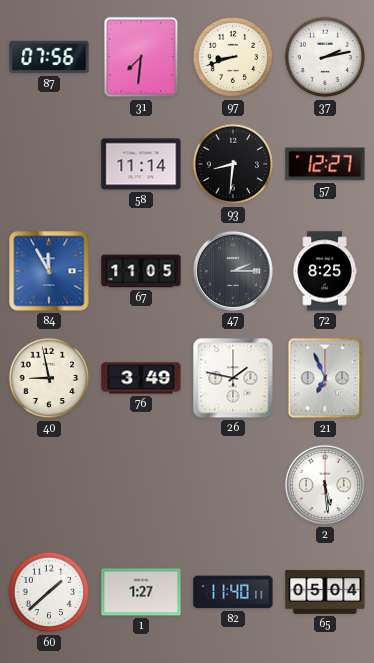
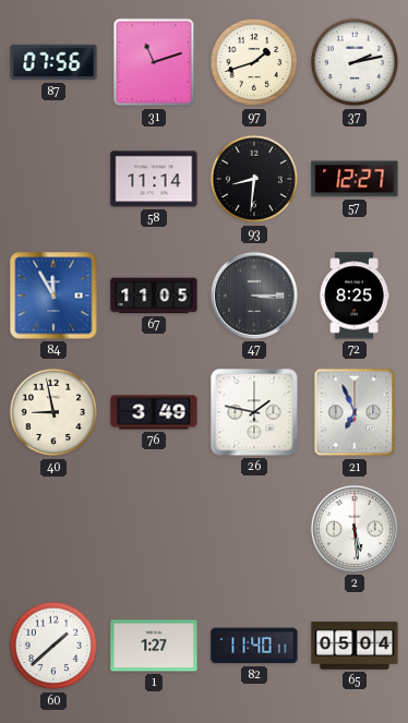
31: 7:31 -> 11:12
97: 8:42 -> 1:42
47: 2:15 -> 3:15
